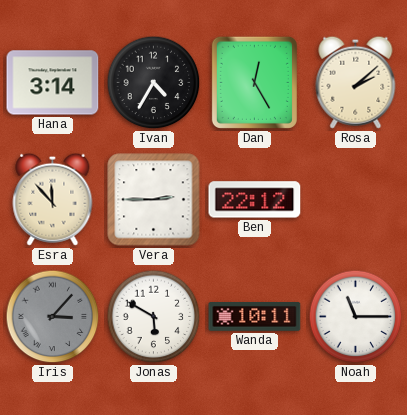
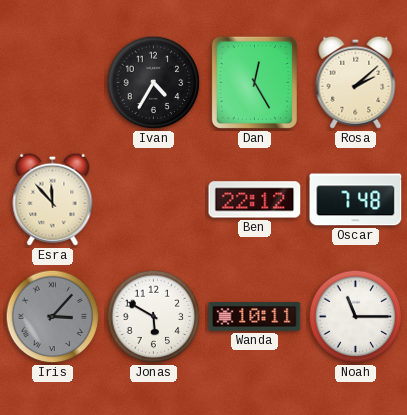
Hana: 3:14 -> none
Vera: 2:45 -> none
Oscar: none -> 7:48
